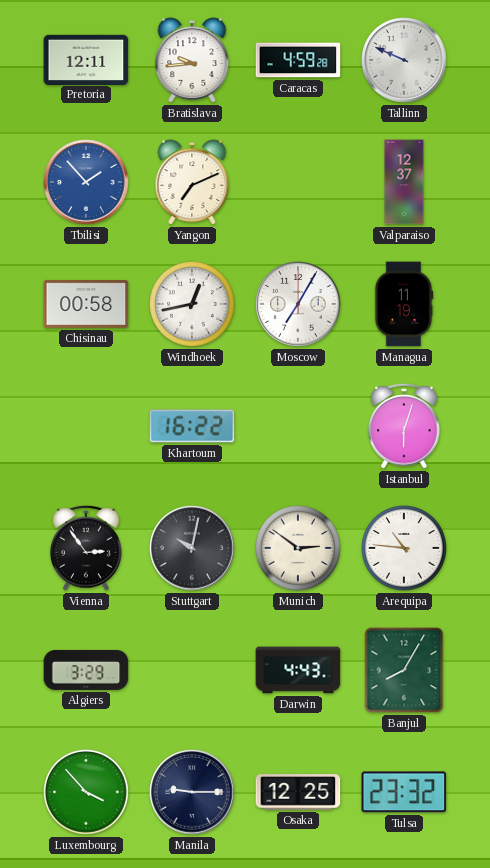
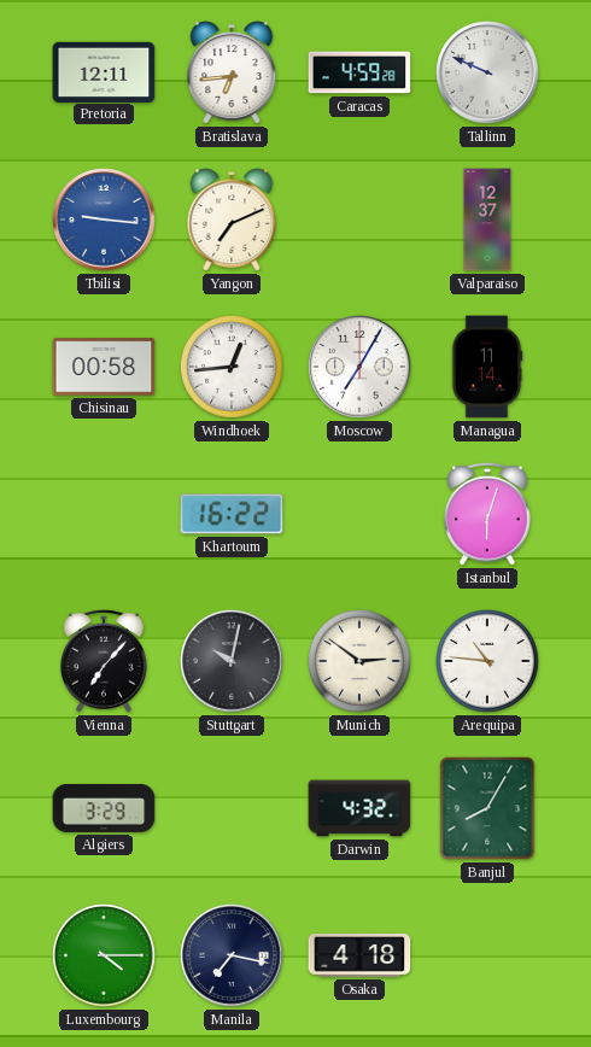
Bratislava: 9:44 -> 6:44
Tbilisi: 1:53 -> 9:16
Windhoek: 12:43 -> 12:44
Managua: 11:19 -> 11:14
Vienna: 2:54 -> 7:07
Darwin: 4:43 -> 4:32
Luxembourg: 3:53 -> 4:15
Manila: 9:15 -> 7:17
Osaka: 12:25 -> 4:18
Tulsa: 23:32 -> none
